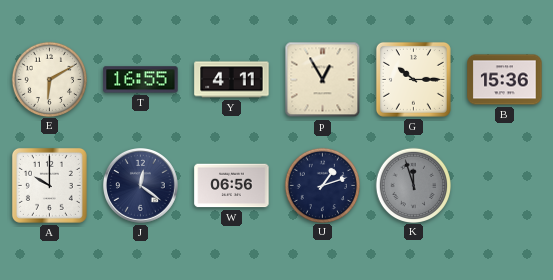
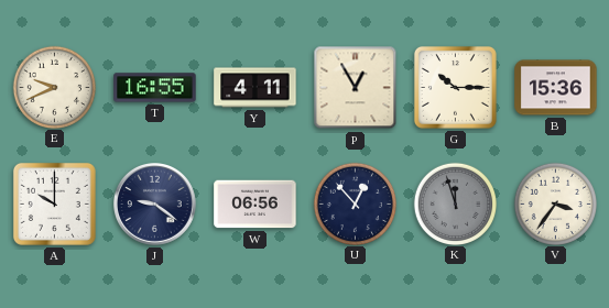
E: 6:10 -> 9:41
J: 12:21 -> 9:21
U: 1:12 -> 12:53
V: none -> 3:36
